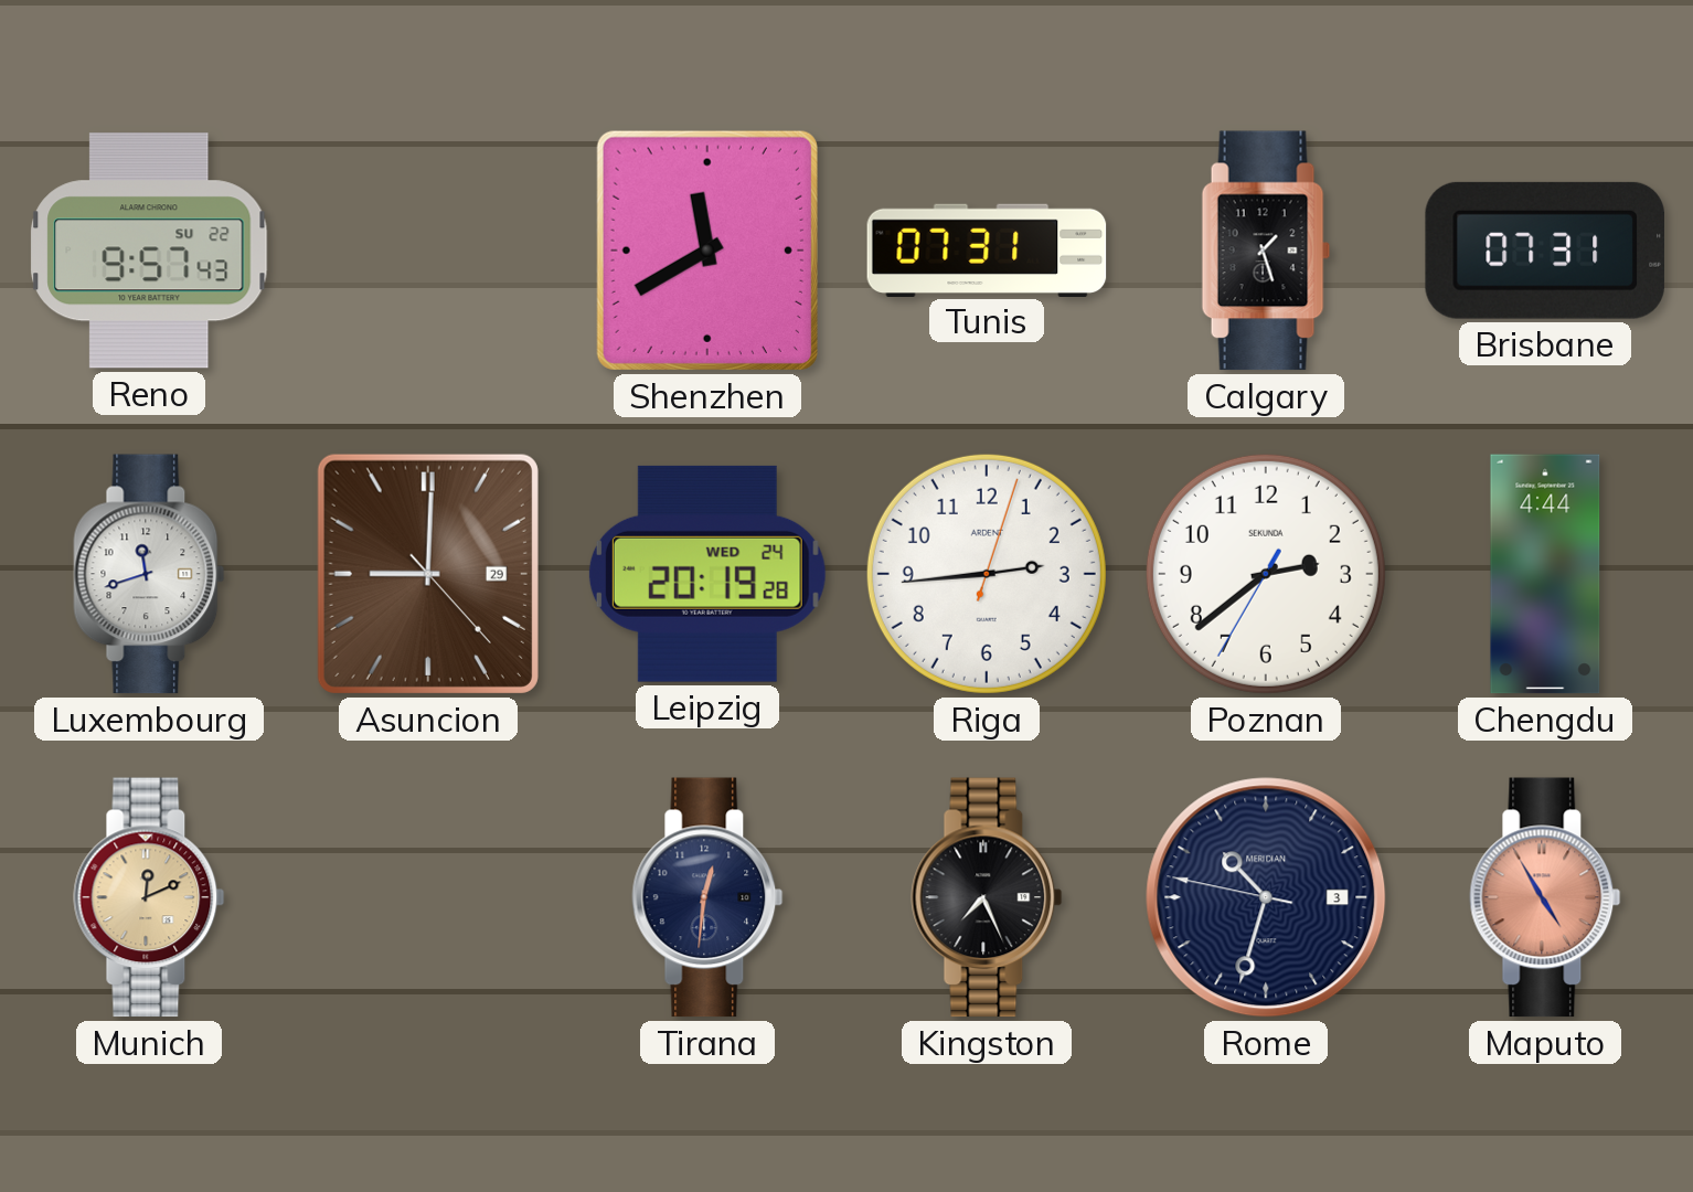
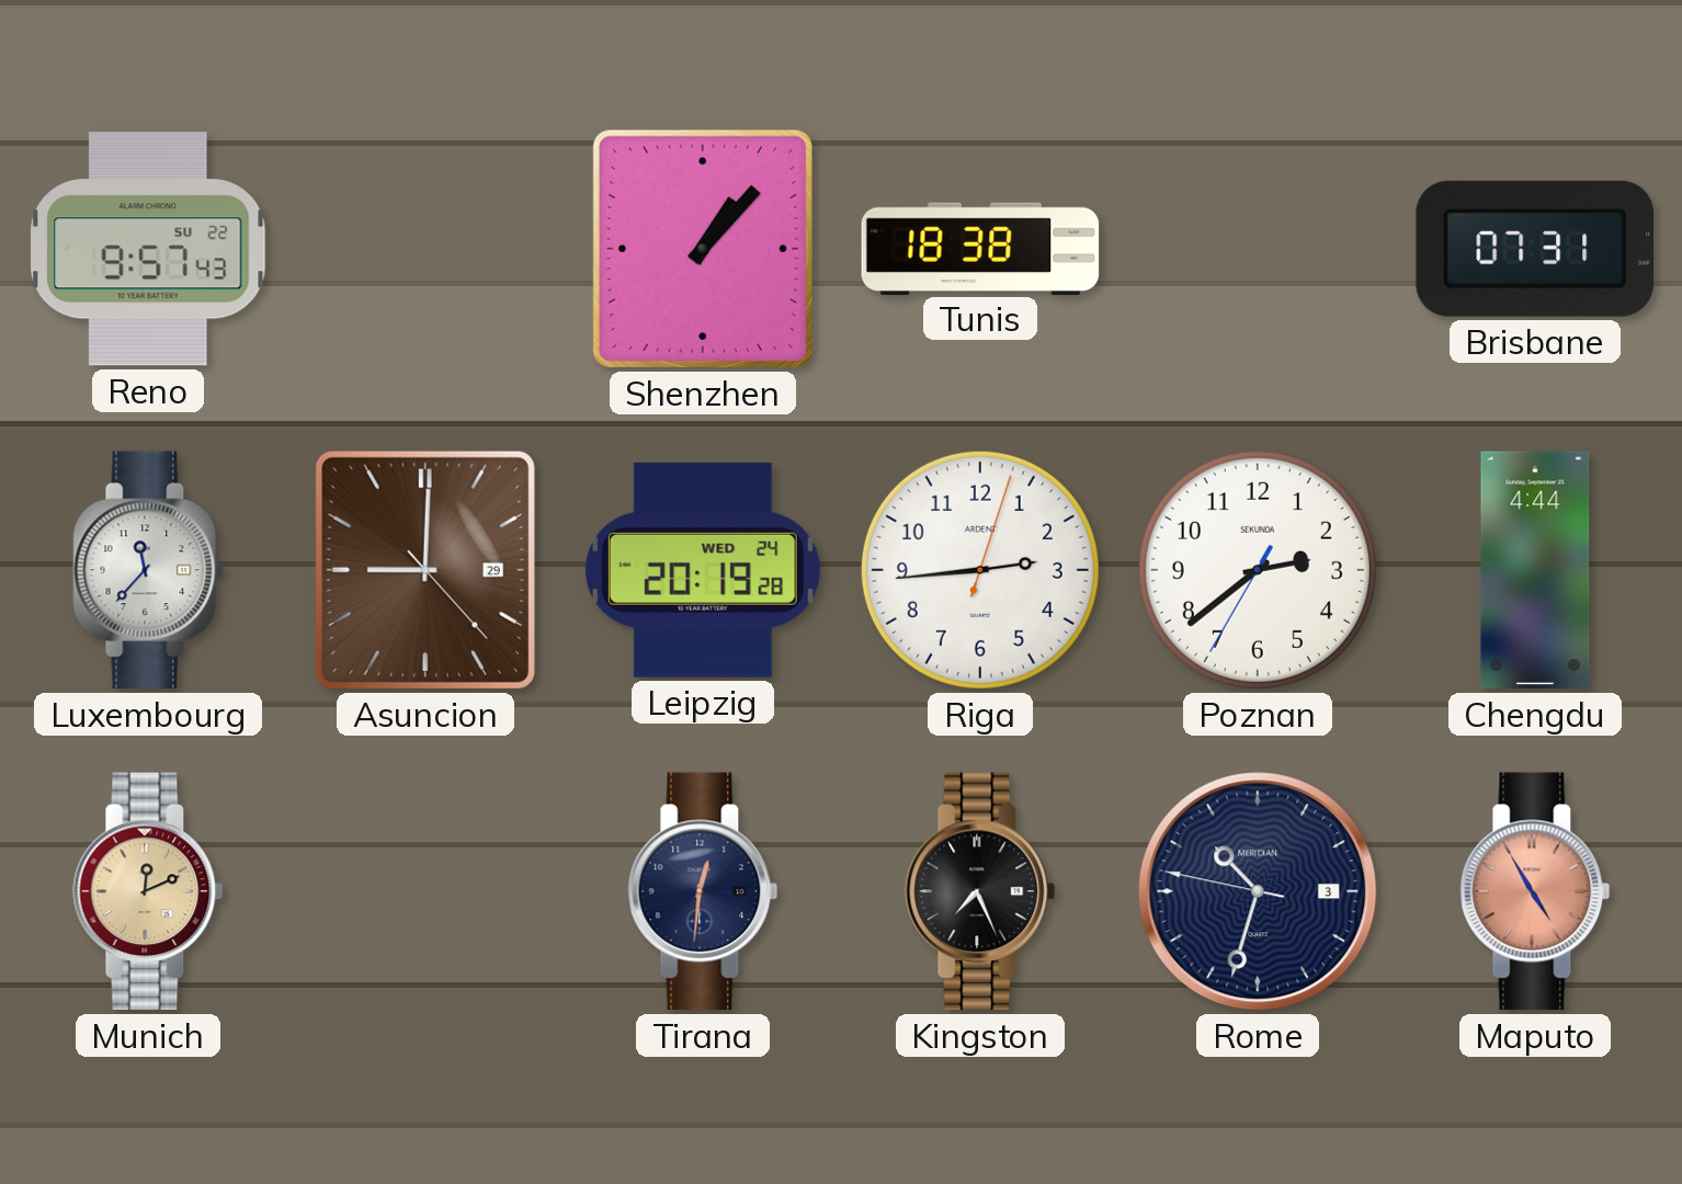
Shenzhen: 11:40 -> 1:07
Tunis: 07:31 -> 18:38
Calgary: 1:27 -> none
Luxembourg: 11:42 -> 11:37
